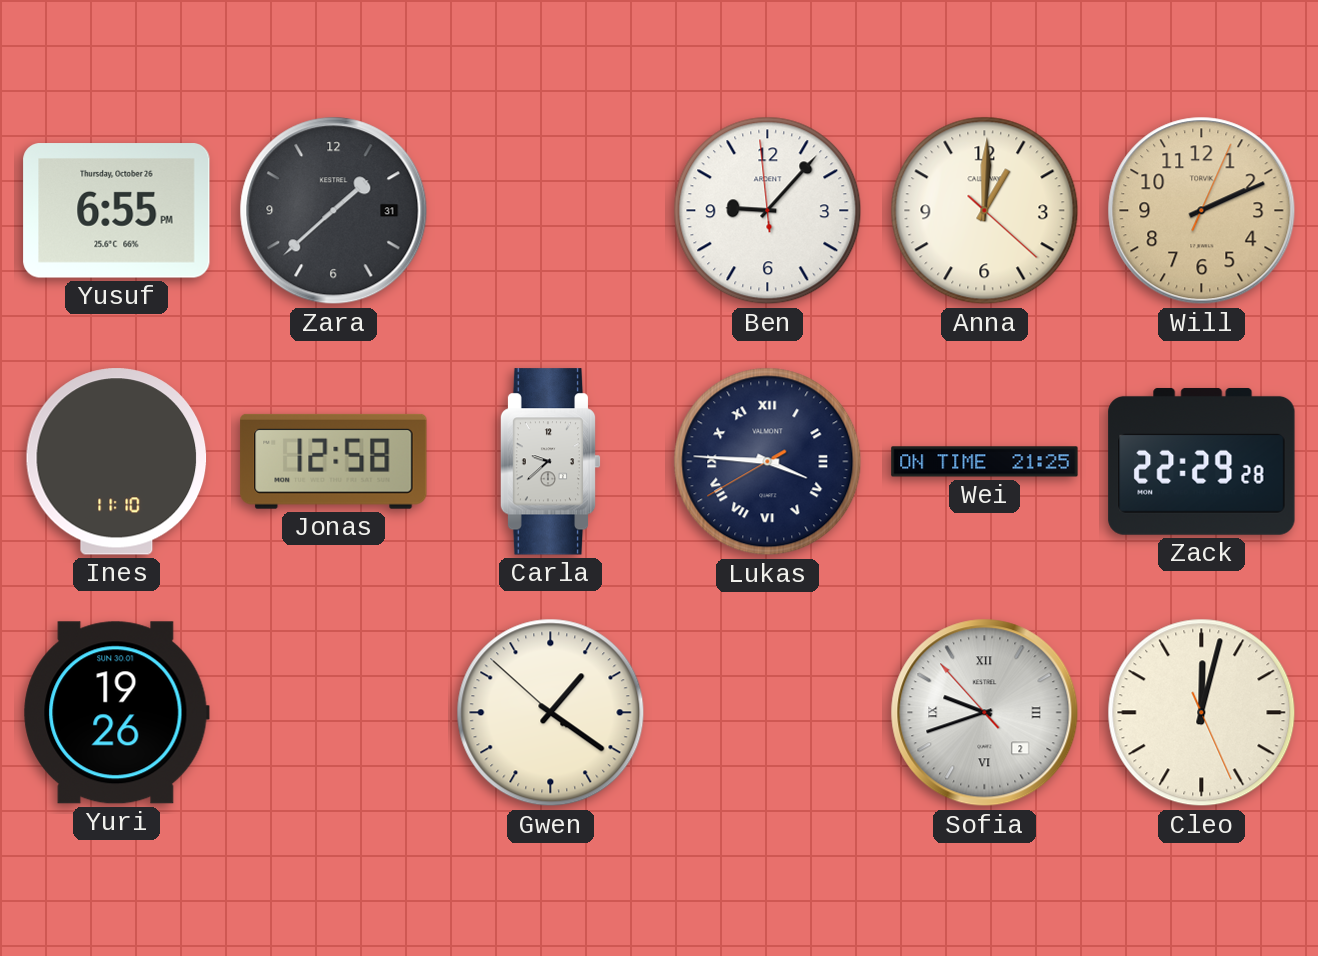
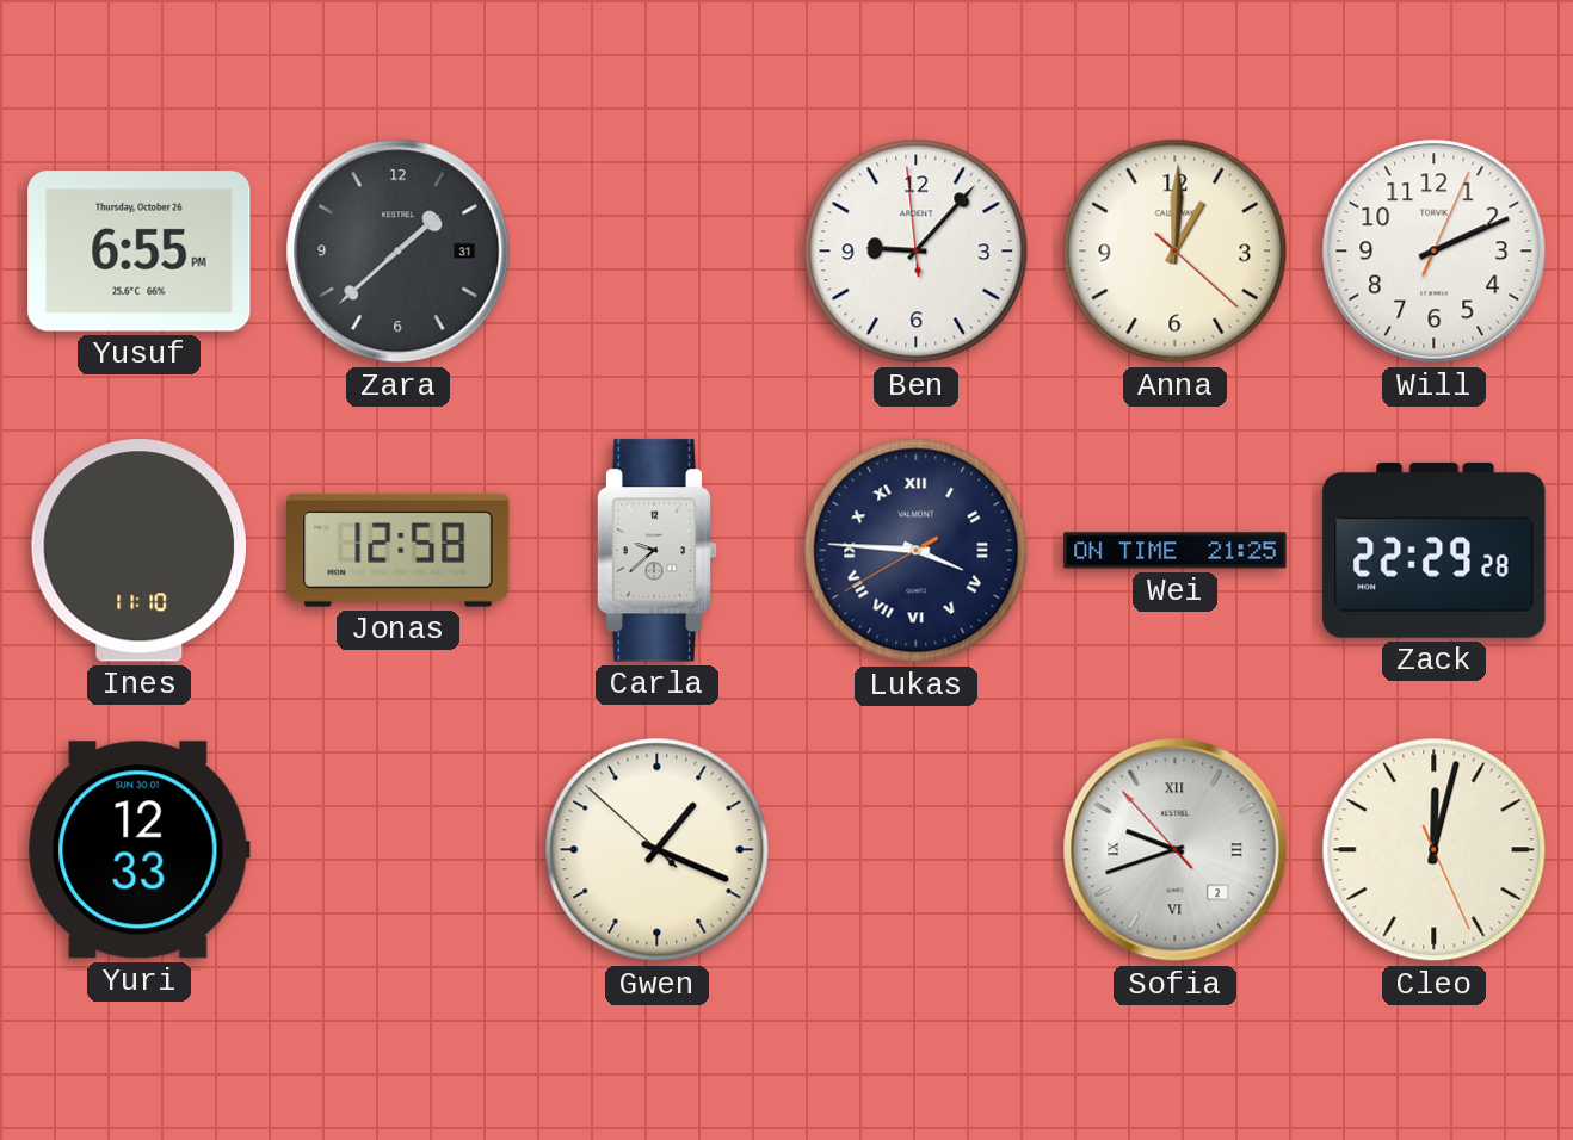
Will dial: champagne -> white
Yuri: 19:26 -> 12:33
Gwen: 1:20 -> 1:18
